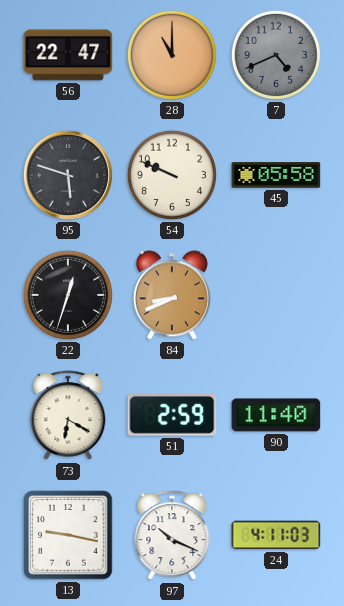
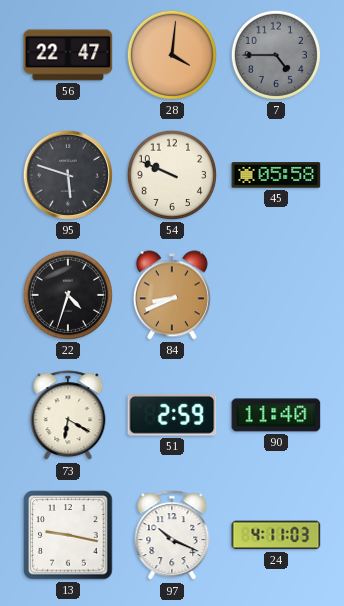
28: 11:00 -> 4:01
7: 4:41 -> 4:45
22: 12:33 -> 4:33
